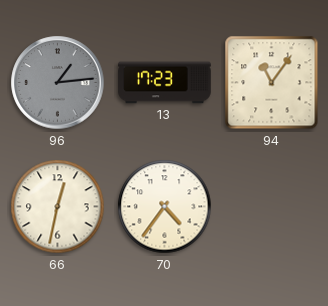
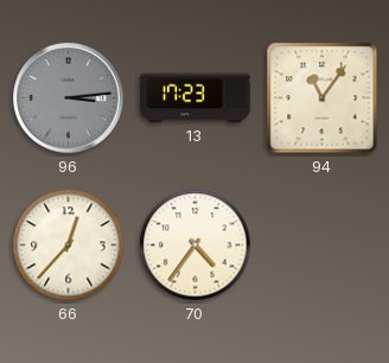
96: 1:14 -> 3:14
66: 12:32 -> 12:37
